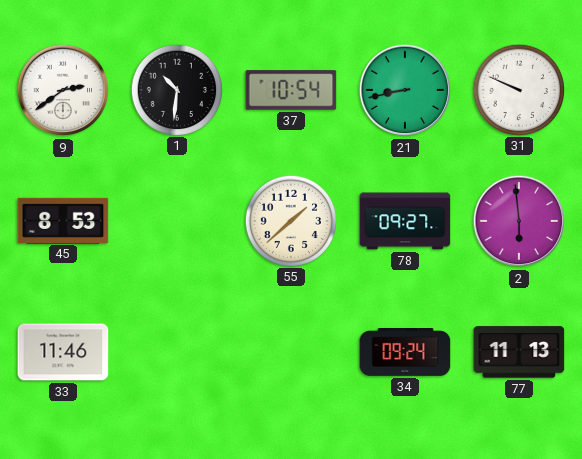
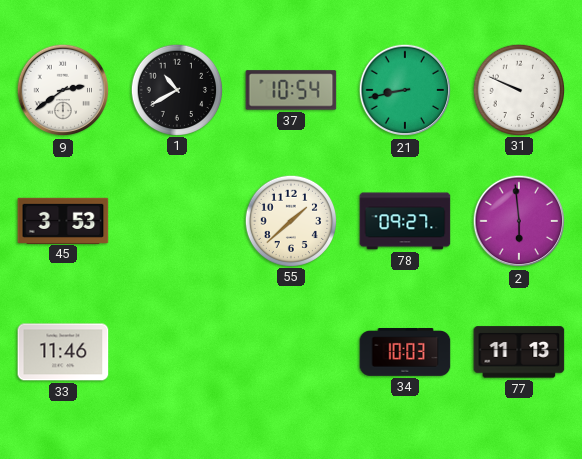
1: 10:31 -> 10:40
45: 8:53 -> 3:53
34: 09:24 -> 10:03
